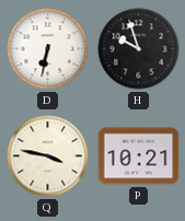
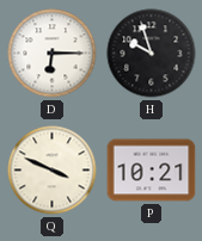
D: 6:32 -> 6:15
Q: 3:47 -> 3:49
